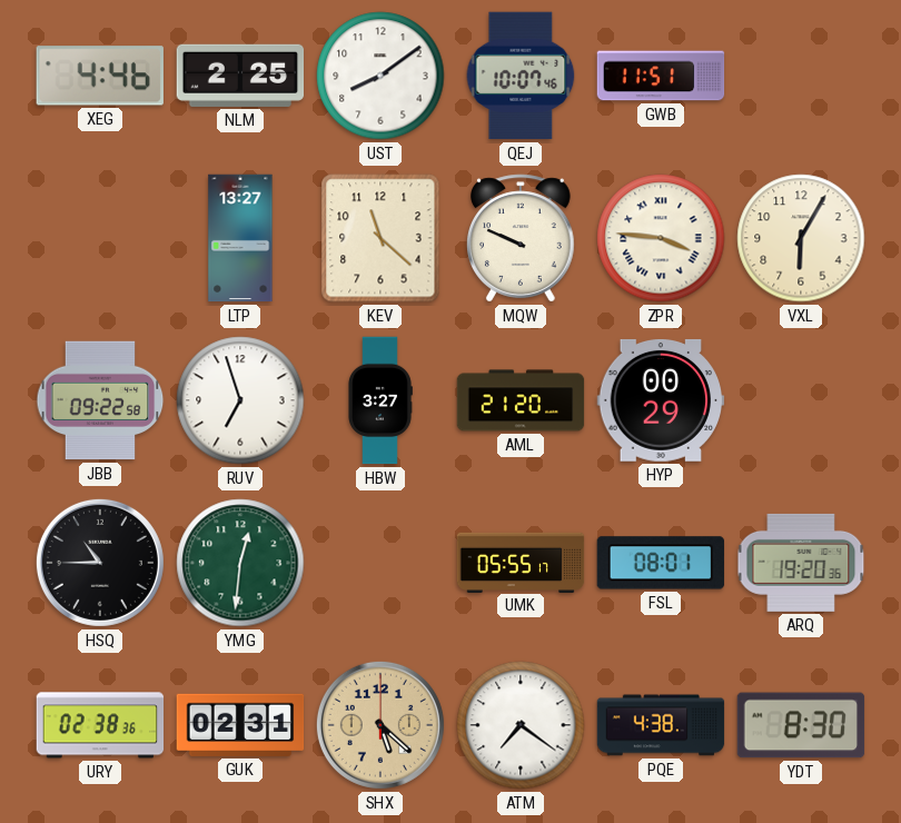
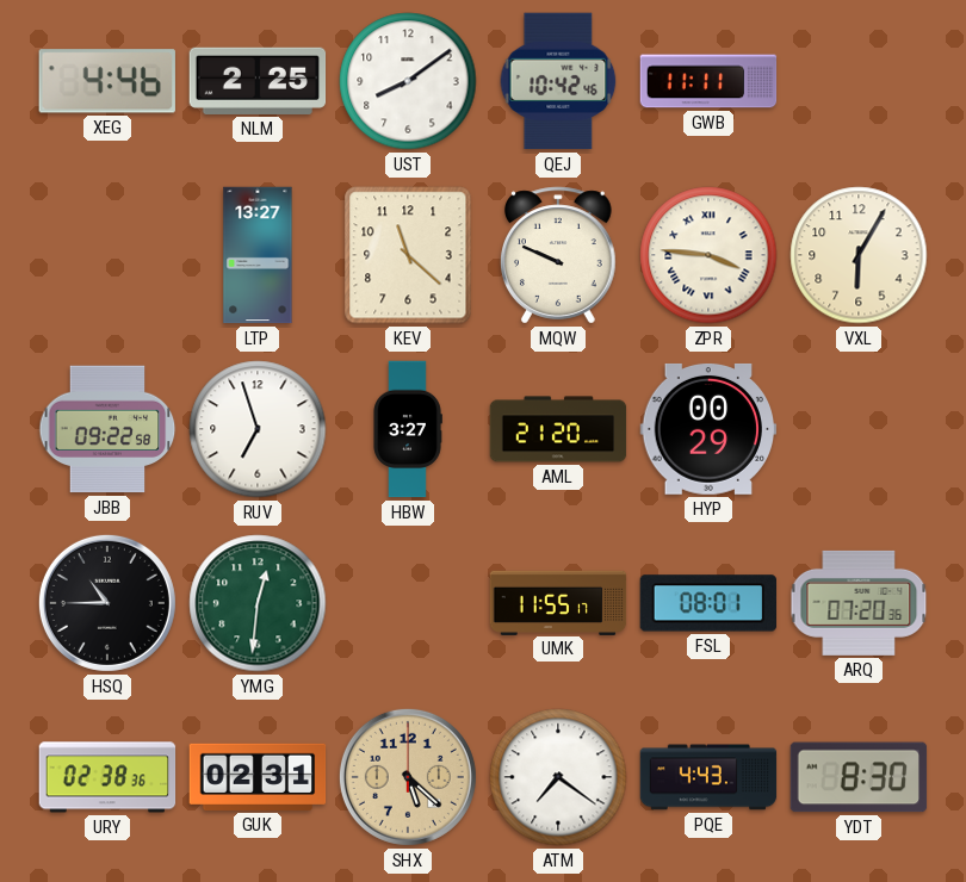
QEJ: 10:07 -> 10:42
GWB: 11:51 -> 11:11
UMK: 05:55 -> 11:55
ARQ: 19:20 -> 07:20
PQE: 4:38 -> 4:43
